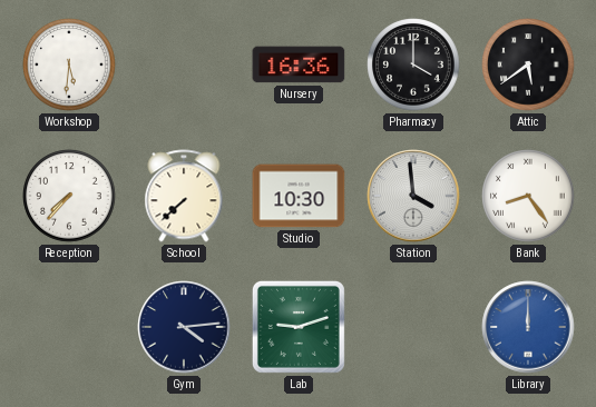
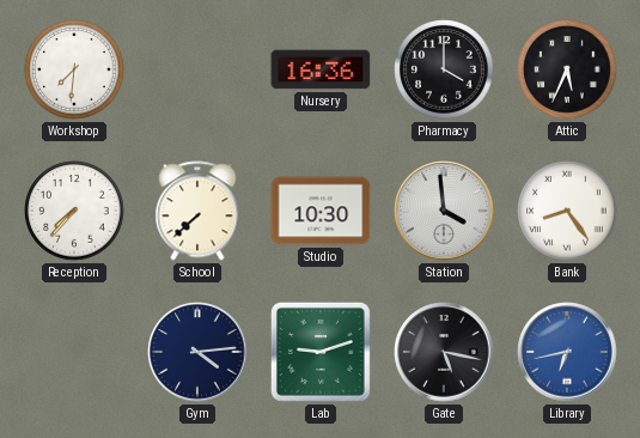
Workshop: 5:31 -> 7:31
Attic: 5:39 -> 5:34
Gate: none -> 5:17
Library: 12:00 -> 6:43
